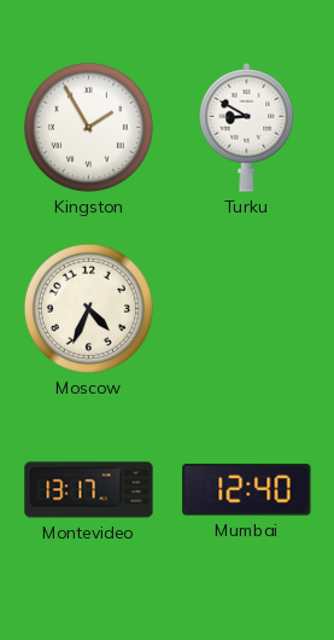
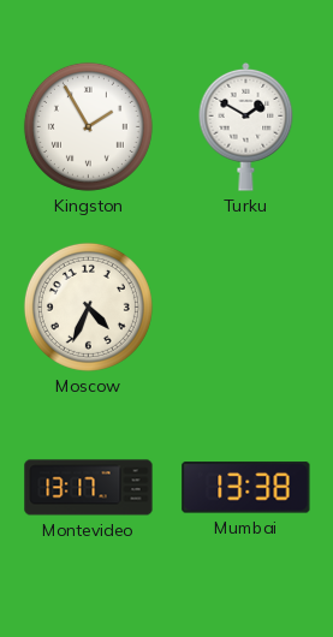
Turku: 8:50 -> 1:50
Mumbai: 12:40 -> 13:38
